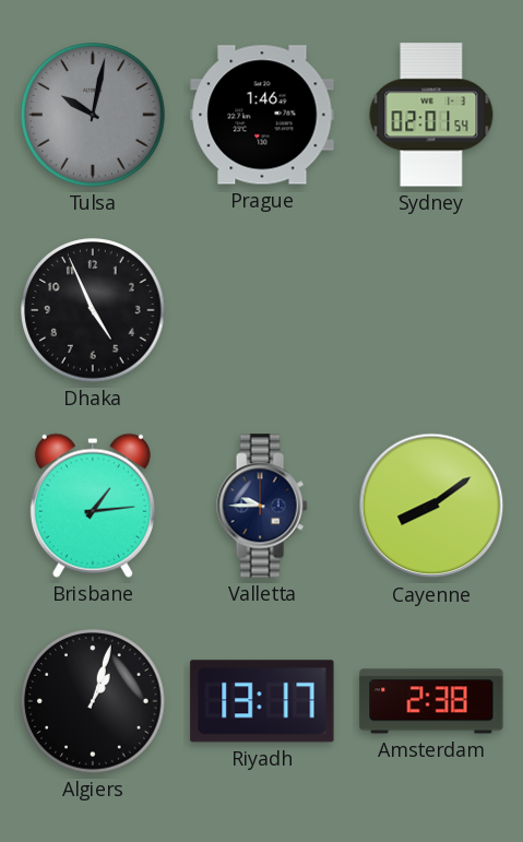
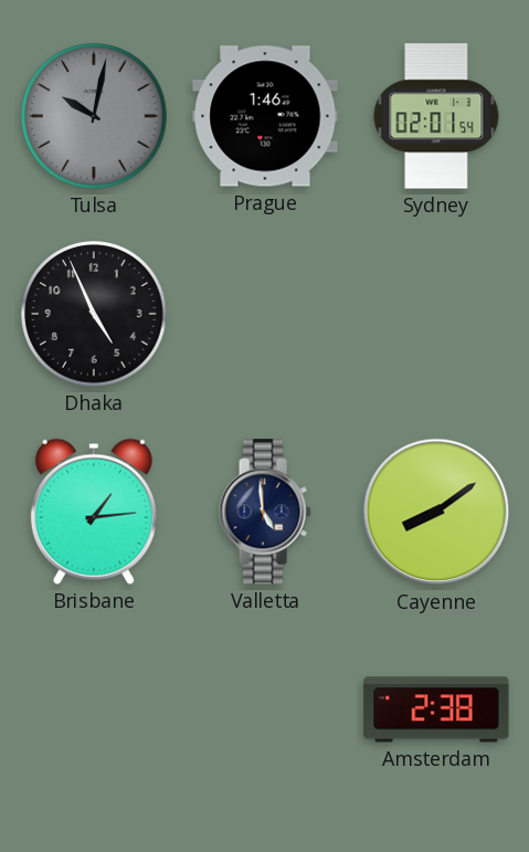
Valletta: 9:45 -> 4:59
Algiers: 1:03 -> none
Riyadh: 13:17 -> none
